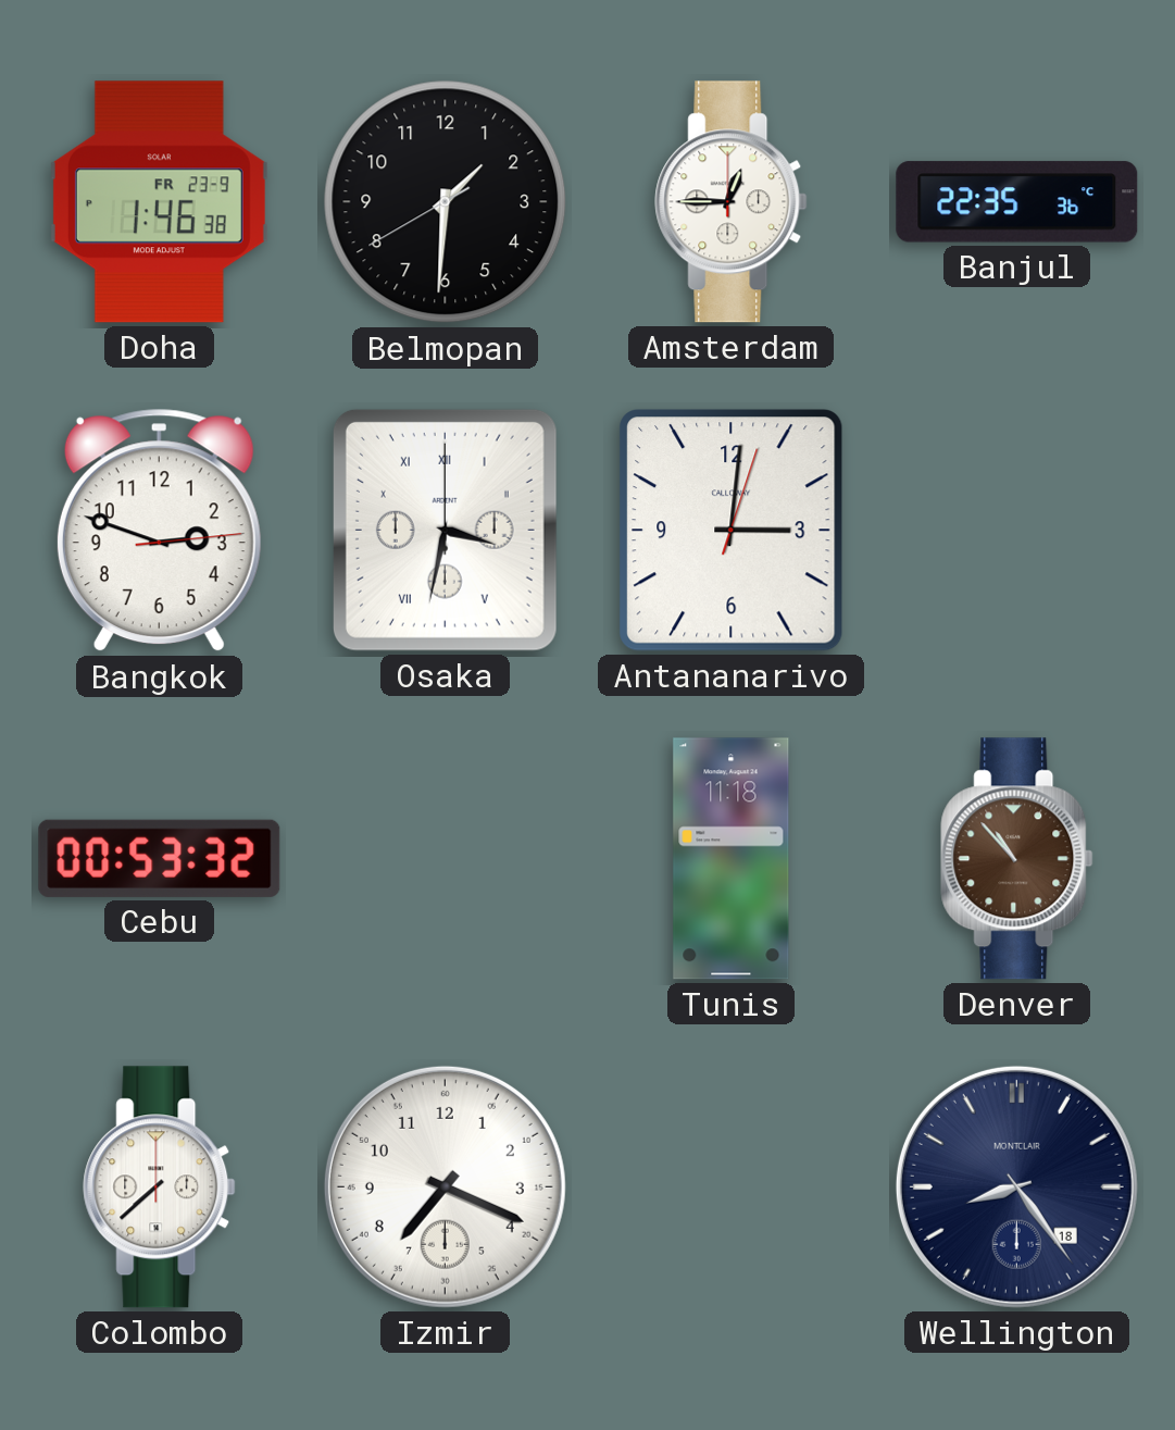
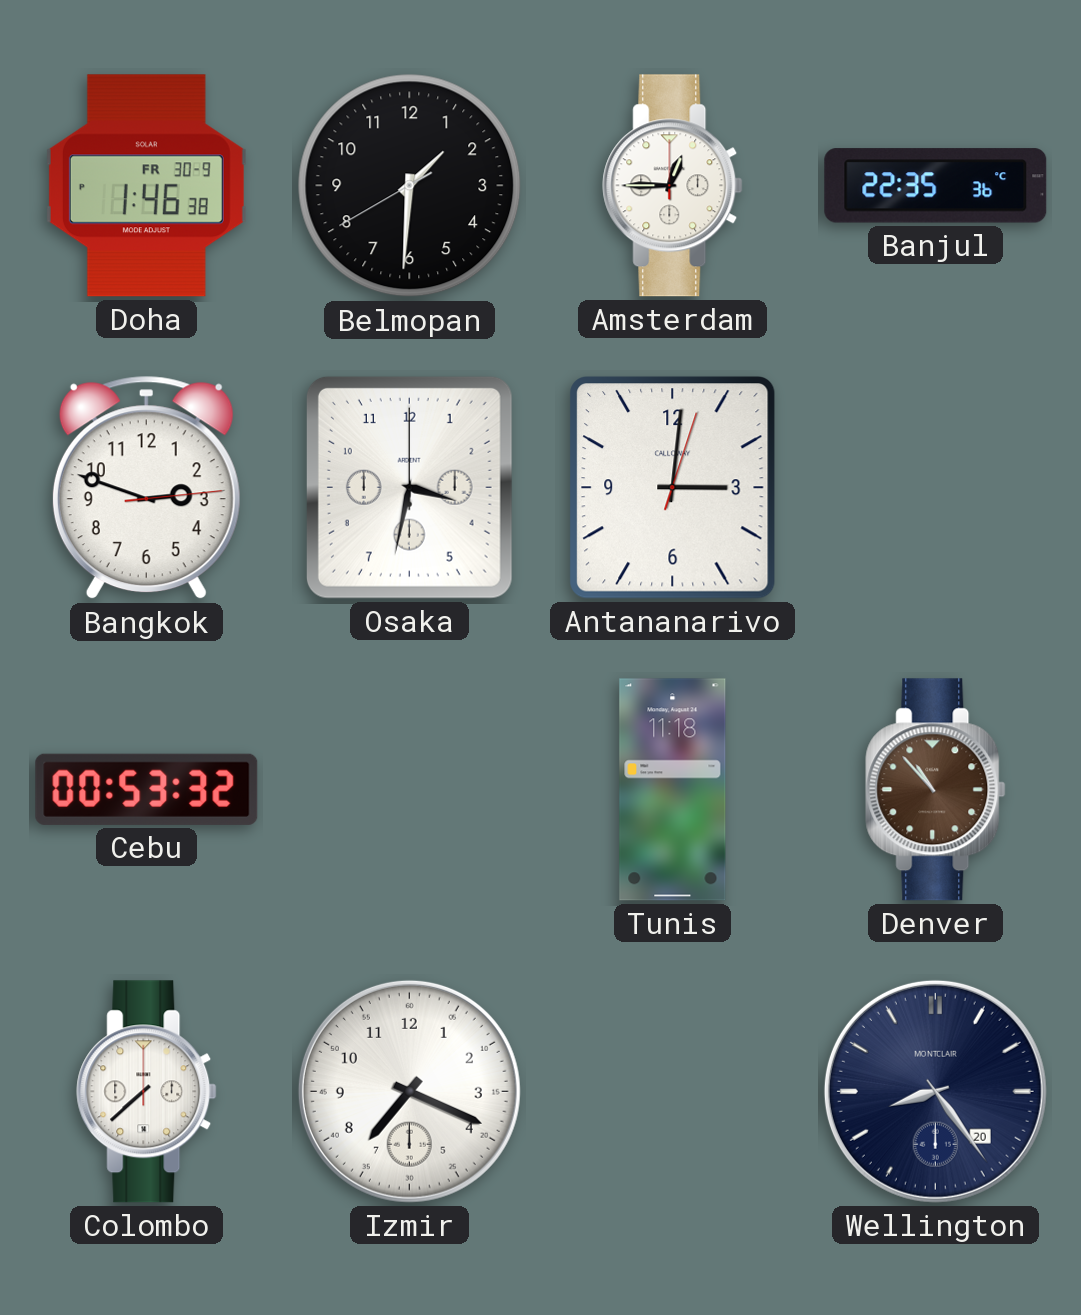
Doha date: FR 23-9 -> FR 30-9
Osaka numerals: Roman -> Arabic
Wellington date: 18 -> 20
